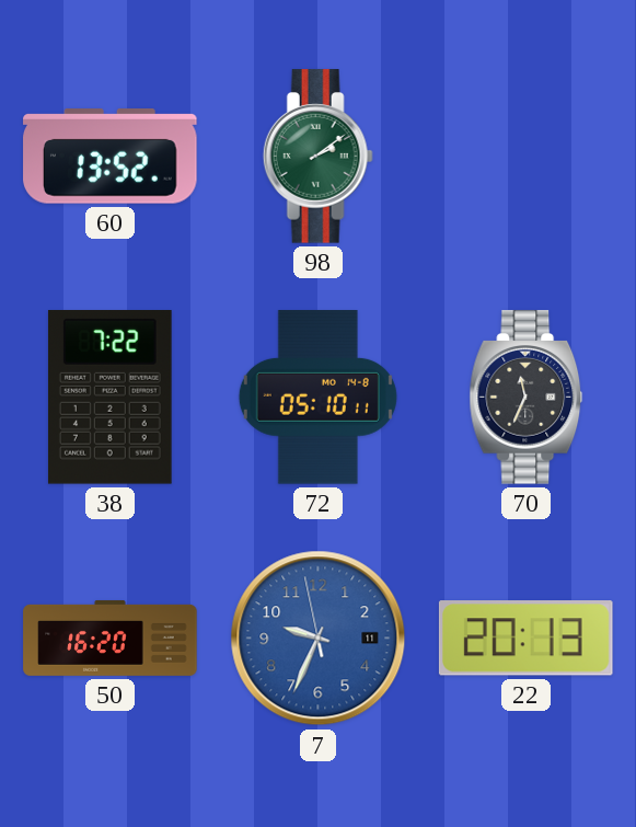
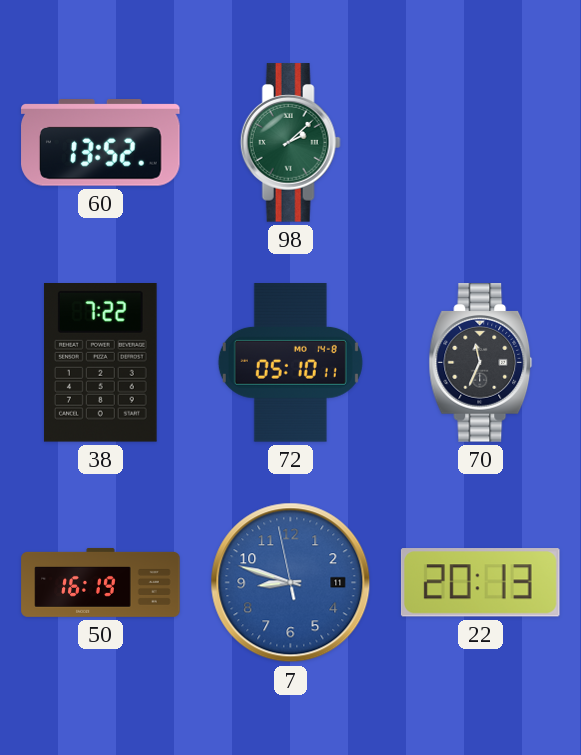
98: 2:09 -> 2:08
50: 16:20 -> 16:19
7: 9:33 -> 8:47
